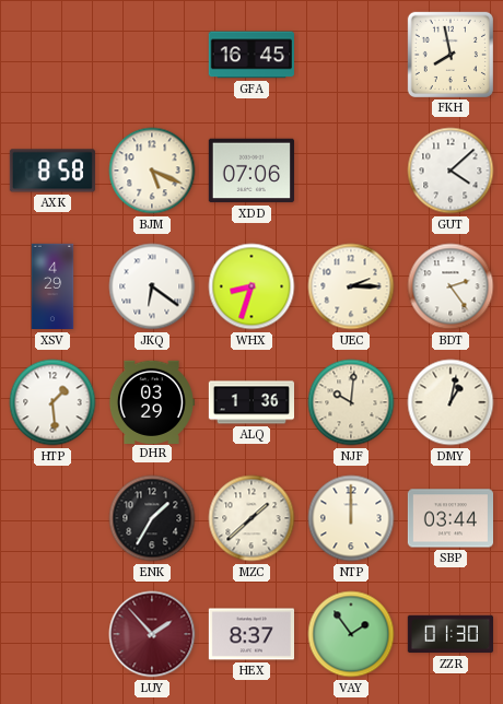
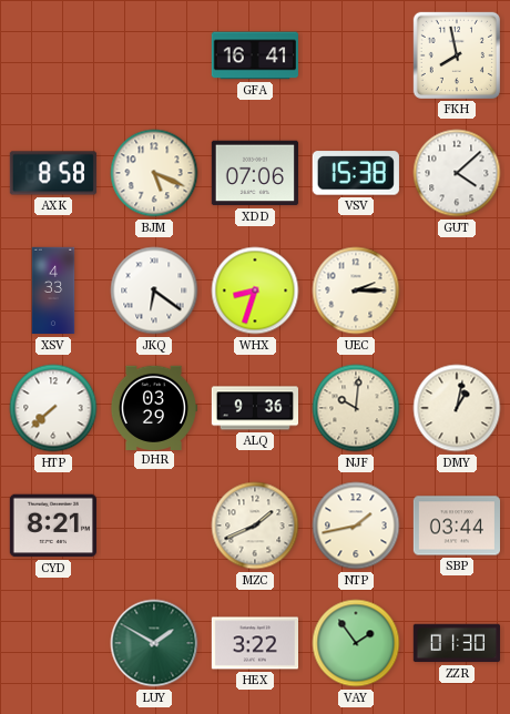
GFA: 16:45 -> 16:41
VSV: none -> 15:38
XSV: 4:29 -> 4:33
BDT: 2:24 -> none
HTP: 1:29 -> 7:38
ALQ: 1:36 -> 9:36
CYD: none -> 8:21
ENK: 1:35 -> none
MZC: 1:38 -> 1:41
NTP: 12:00 -> 1:43
LUY: 1:53 -> 1:50
LUY dial: burgundy -> green
HEX: 8:37 -> 3:22
